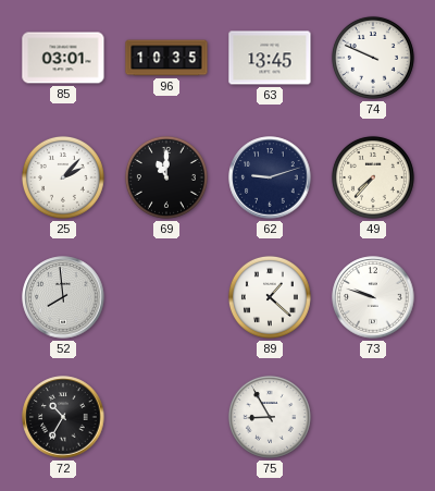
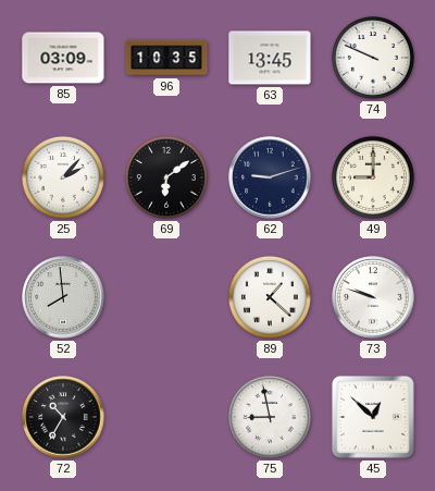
85: 03:01 -> 03:09
69: 11:00 -> 6:09
49: 7:37 -> 9:00
75: 8:55 -> 8:58
45: none -> 12:52
